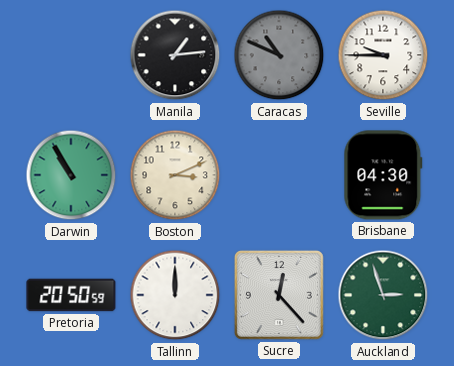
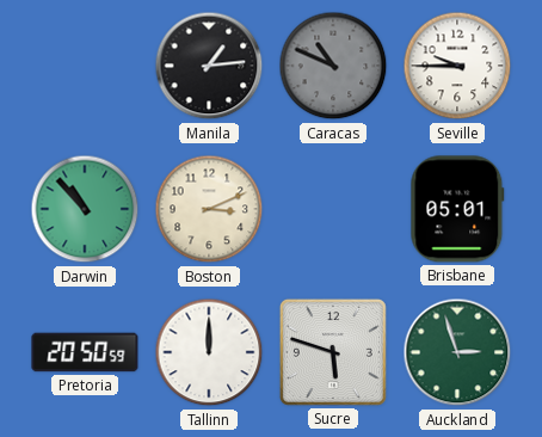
Darwin: 10:55 -> 10:53
Brisbane: 04:30 -> 05:01
Sucre: 12:23 -> 5:48
